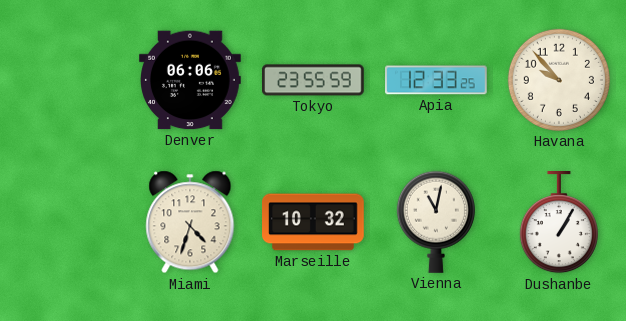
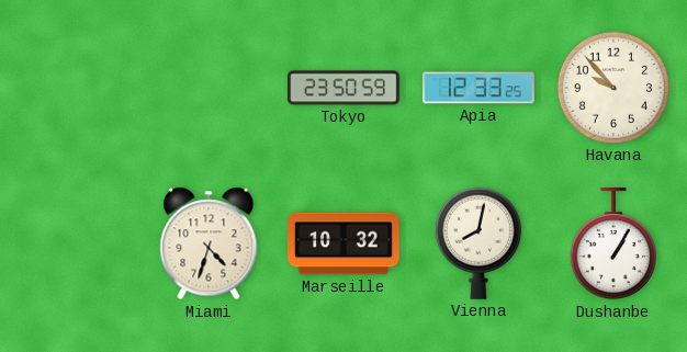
Denver: 06:06 -> none
Tokyo: 23:55 -> 23:50
Vienna: 11:02 -> 8:02
